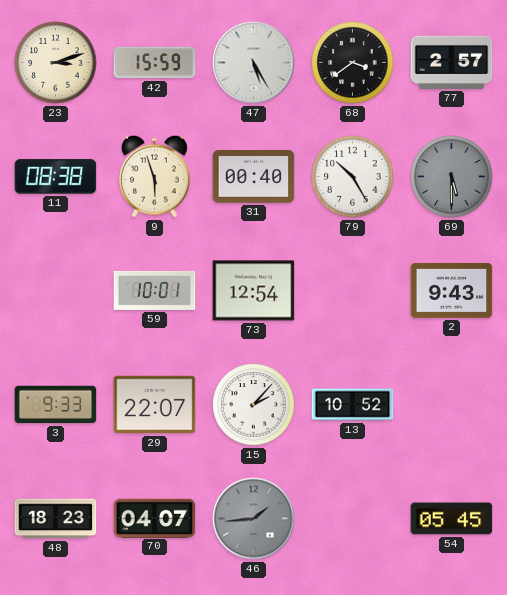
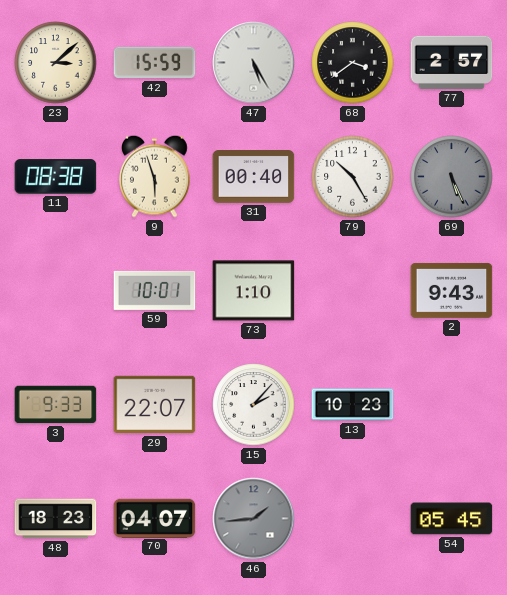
23: 3:12 -> 3:08
69: 5:30 -> 5:26
73: 12:54 -> 1:10
13: 10:52 -> 10:23
